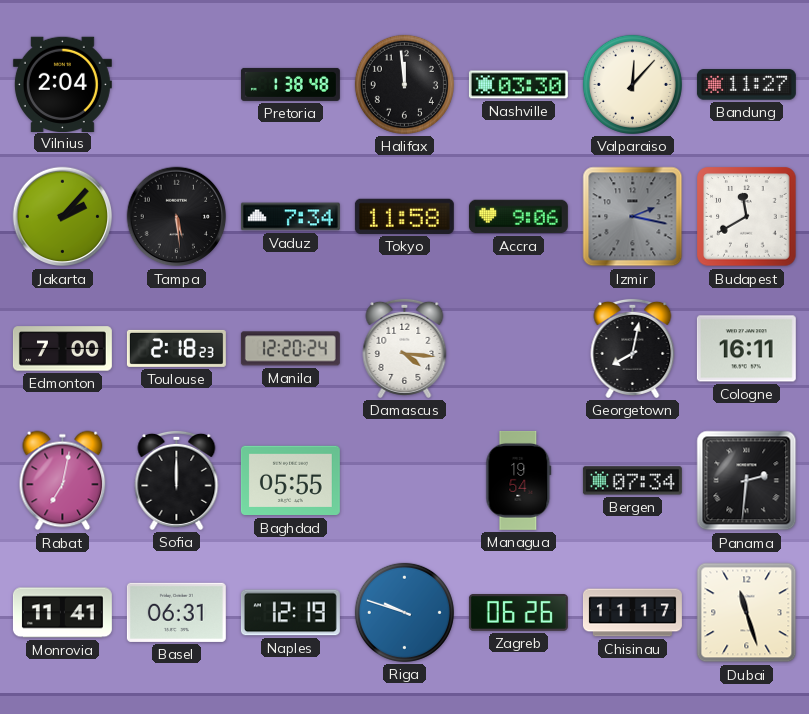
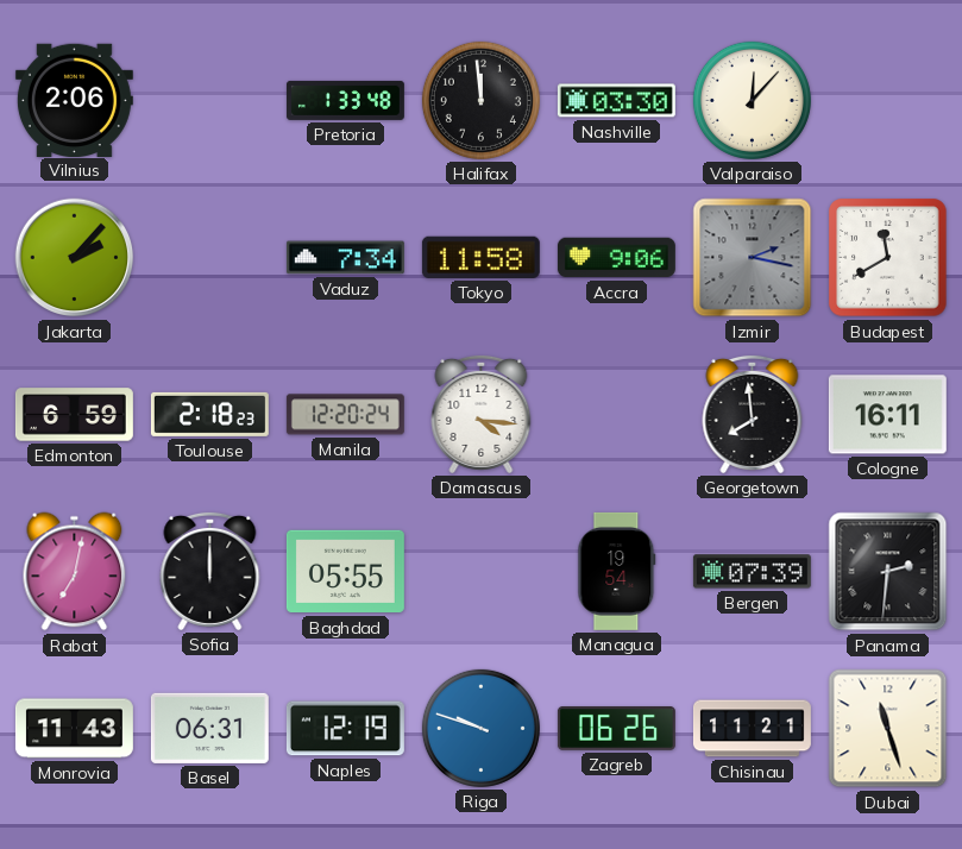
Vilnius: 2:04 -> 2:06
Pretoria: 1:38 -> 1:33
Bandung: 11:27 -> none
Tampa: 5:29 -> none
Edmonton: 7:00 -> 6:59
Georgetown: 8:02 -> 7:59
Bergen: 07:34 -> 07:39
Monrovia: 11:41 -> 11:43
Chisinau: 11:17 -> 11:21
